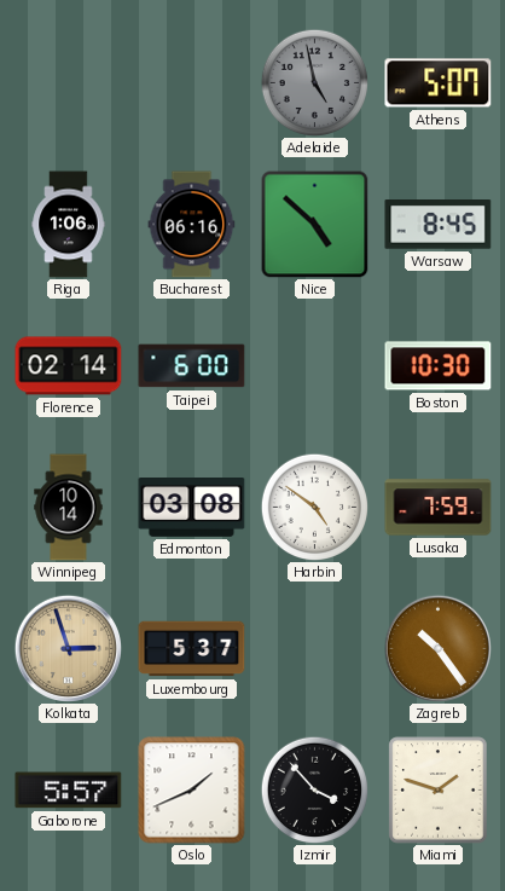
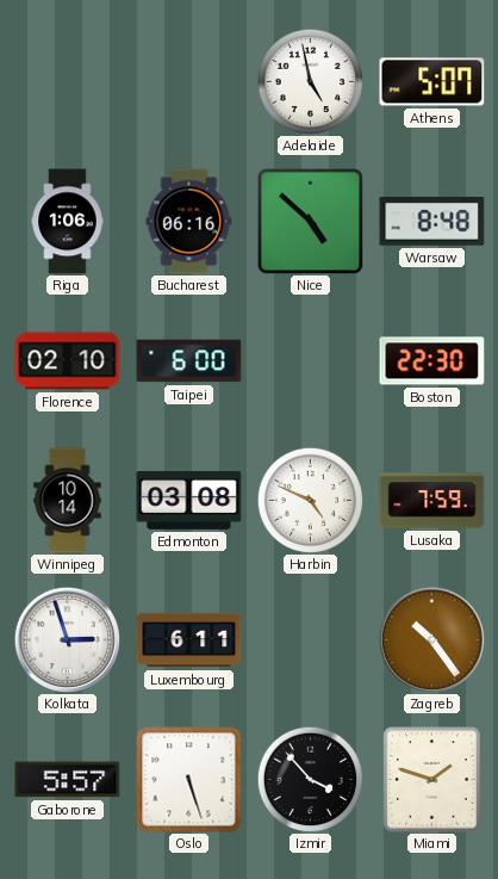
Adelaide dial: grey -> white
Warsaw: 8:45 -> 8:48
Florence: 02:14 -> 02:10
Boston: 10:30 -> 22:30
Harbin: 4:51 -> 4:49
Kolkata dial: champagne -> white
Luxembourg: 5:37 -> 6:11
Oslo: 1:41 -> 5:27
